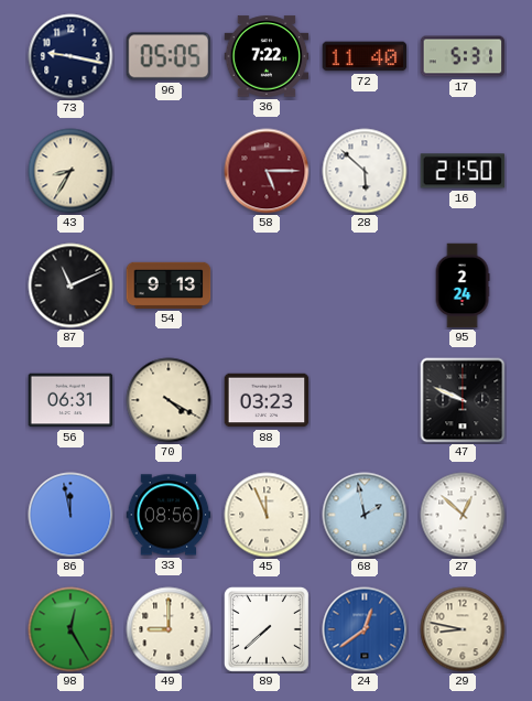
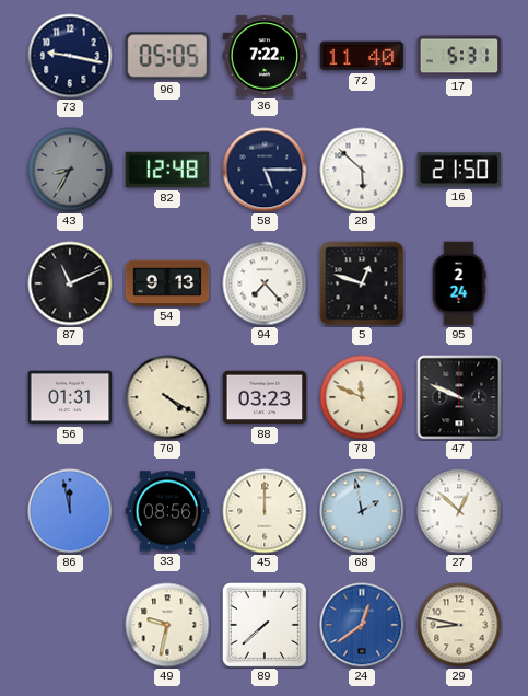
43 dial: cream -> grey
82: none -> 12:48
58 dial: burgundy -> navy
94: none -> 7:23
5: none -> 12:48
56: 06:31 -> 01:31
78: none -> 11:49
45: 11:56 -> 12:00
98: 12:25 -> none
49: 9:00 -> 9:32
